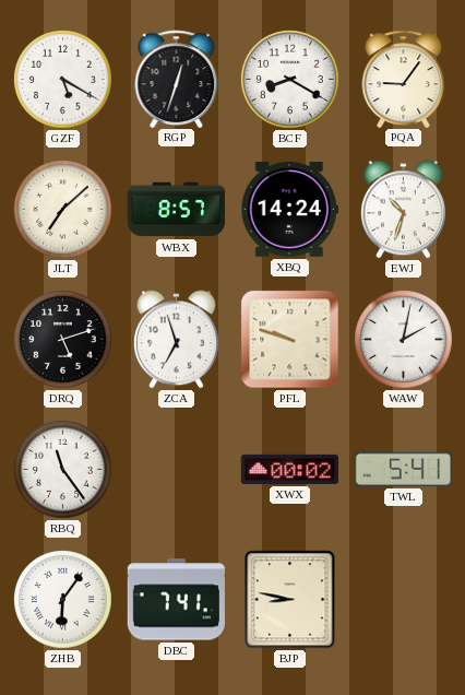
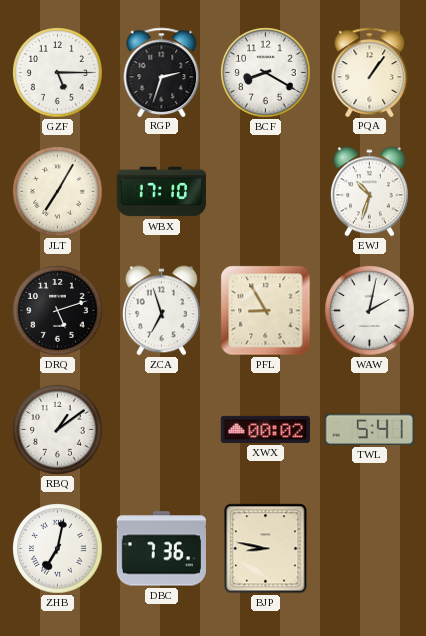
GZF: 5:20 -> 5:15
RGP: 12:33 -> 2:33
PQA: 9:06 -> 1:06
JLT: 7:08 -> 7:05
WBX: 8:57 -> 17:10
XBQ: 14:24 -> none
PFL: 9:48 -> 8:55
RBQ: 11:24 -> 1:09
ZHB: 6:06 -> 7:02
DBC: 7:41 -> 7:36
